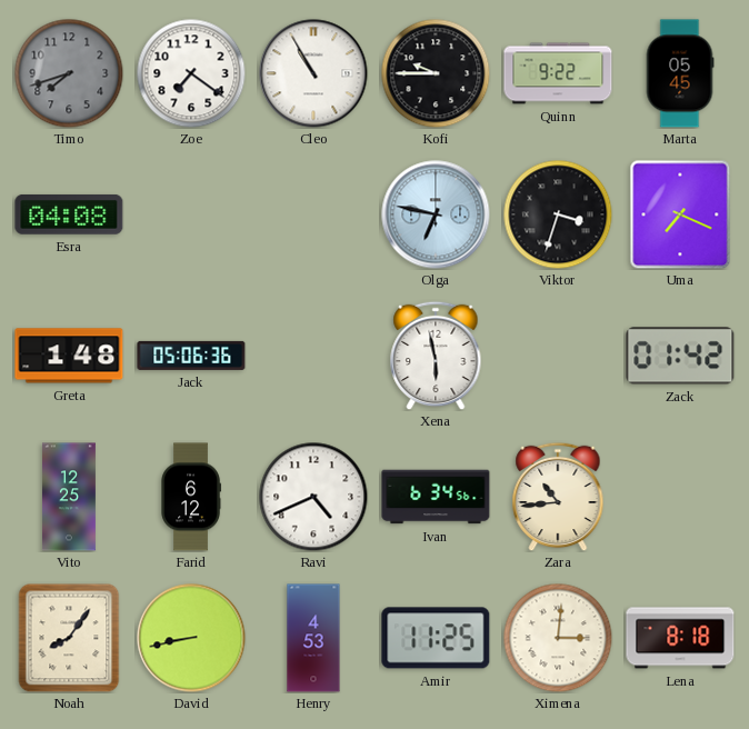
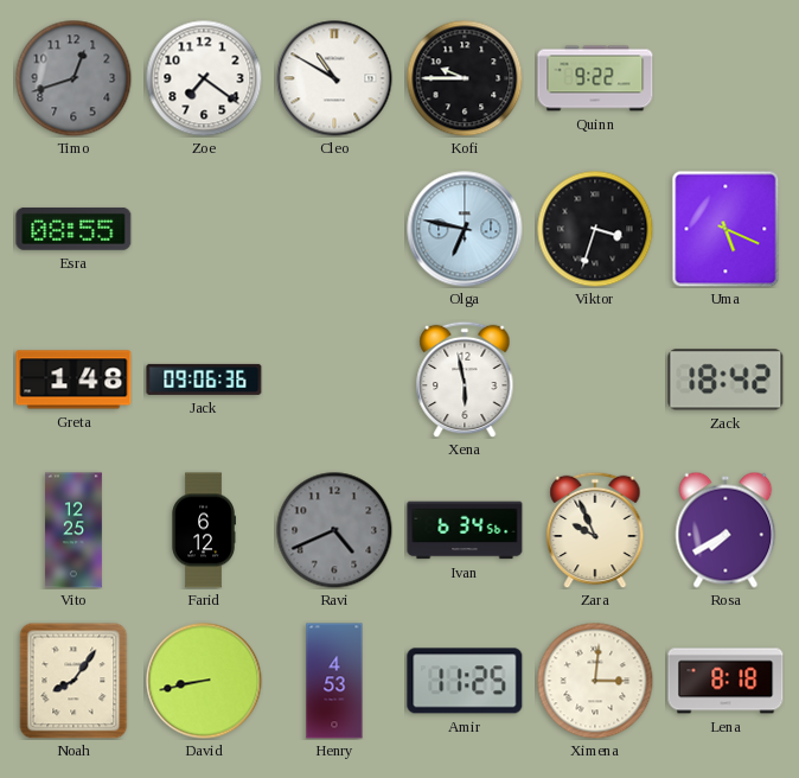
Timo: 7:42 -> 12:42
Cleo: 10:55 -> 10:50
Marta: 05:45 -> none
Esra: 04:08 -> 08:55
Uma: 7:19 -> 5:19
Jack: 05:06 -> 09:06
Zack: 01:42 -> 18:42
Ravi dial: white -> grey
Zara: 10:44 -> 9:56
Rosa: none -> 7:40
